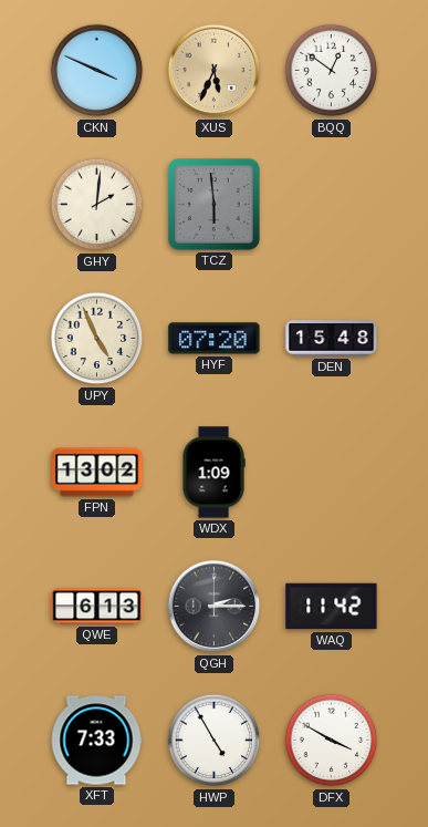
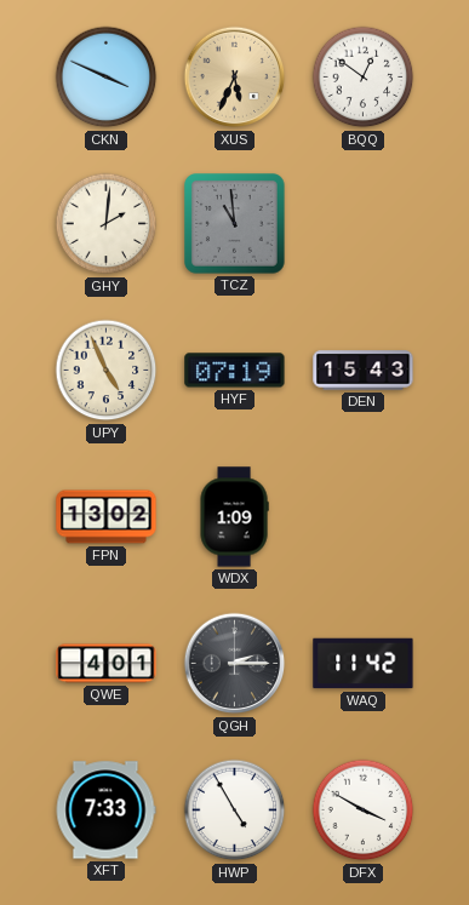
TCZ: 5:59 -> 10:59
HYF: 07:20 -> 07:19
DEN: 15:48 -> 15:43
QWE: 6:13 -> 4:01
